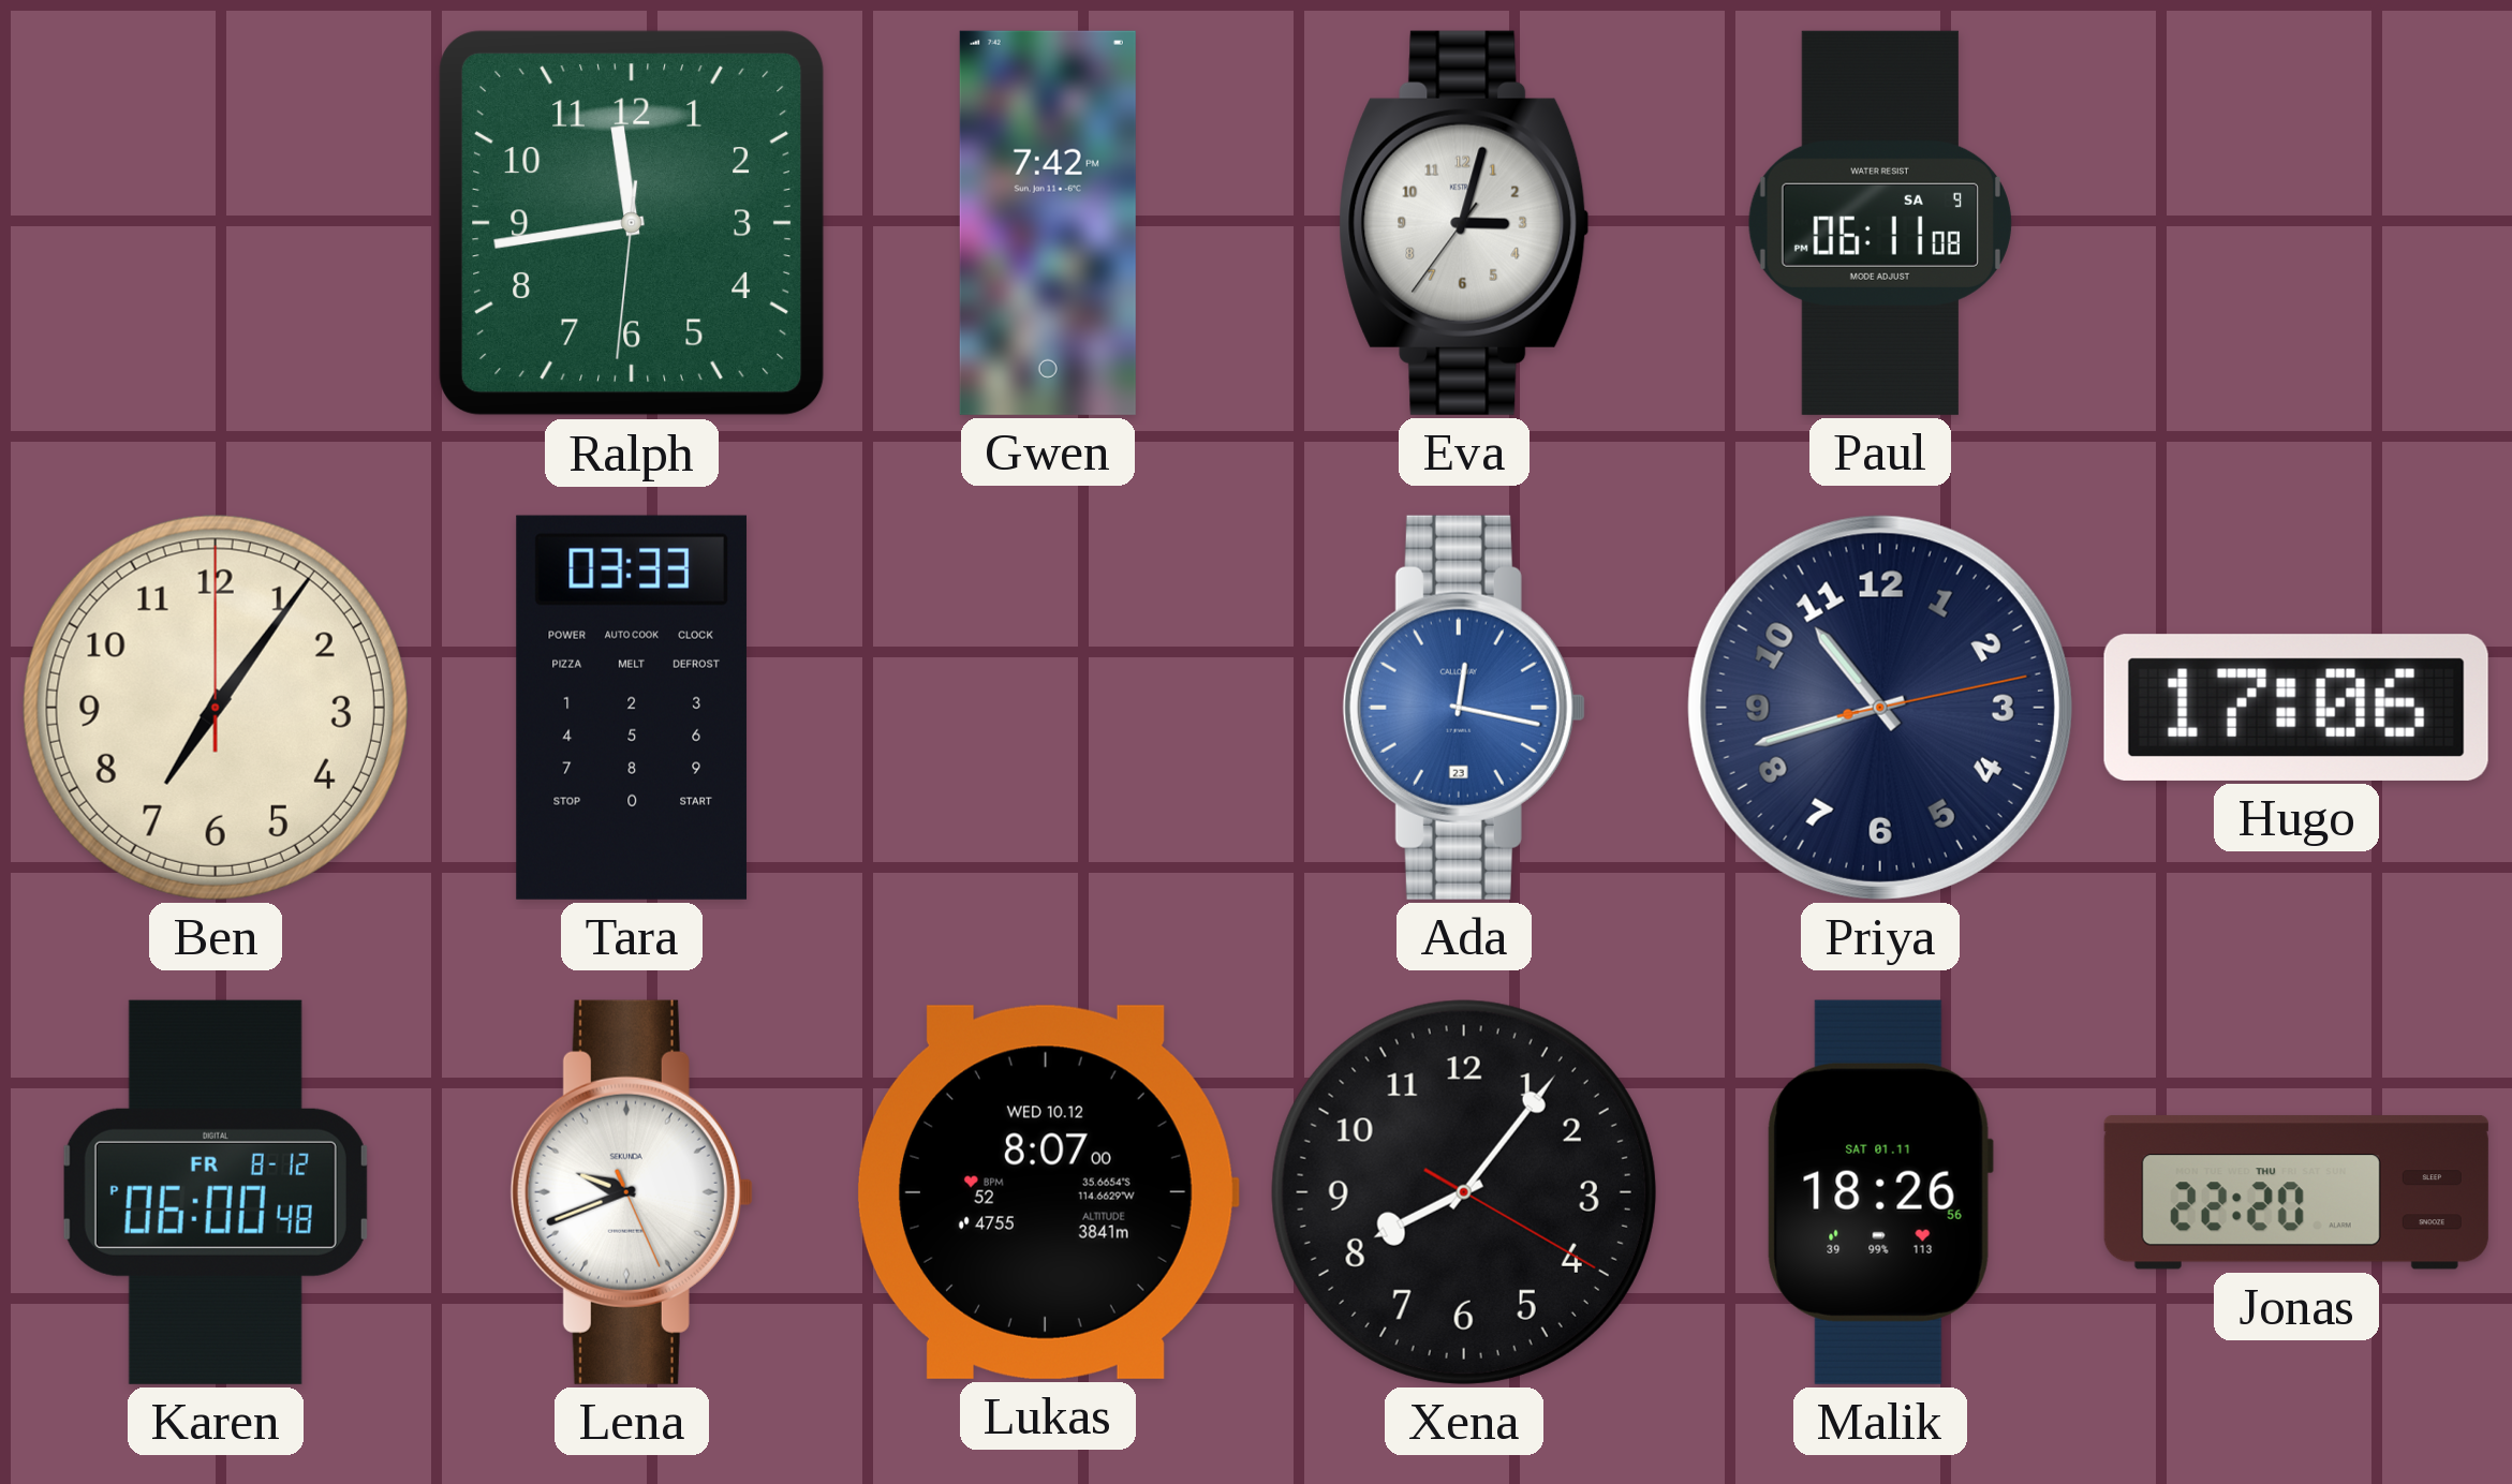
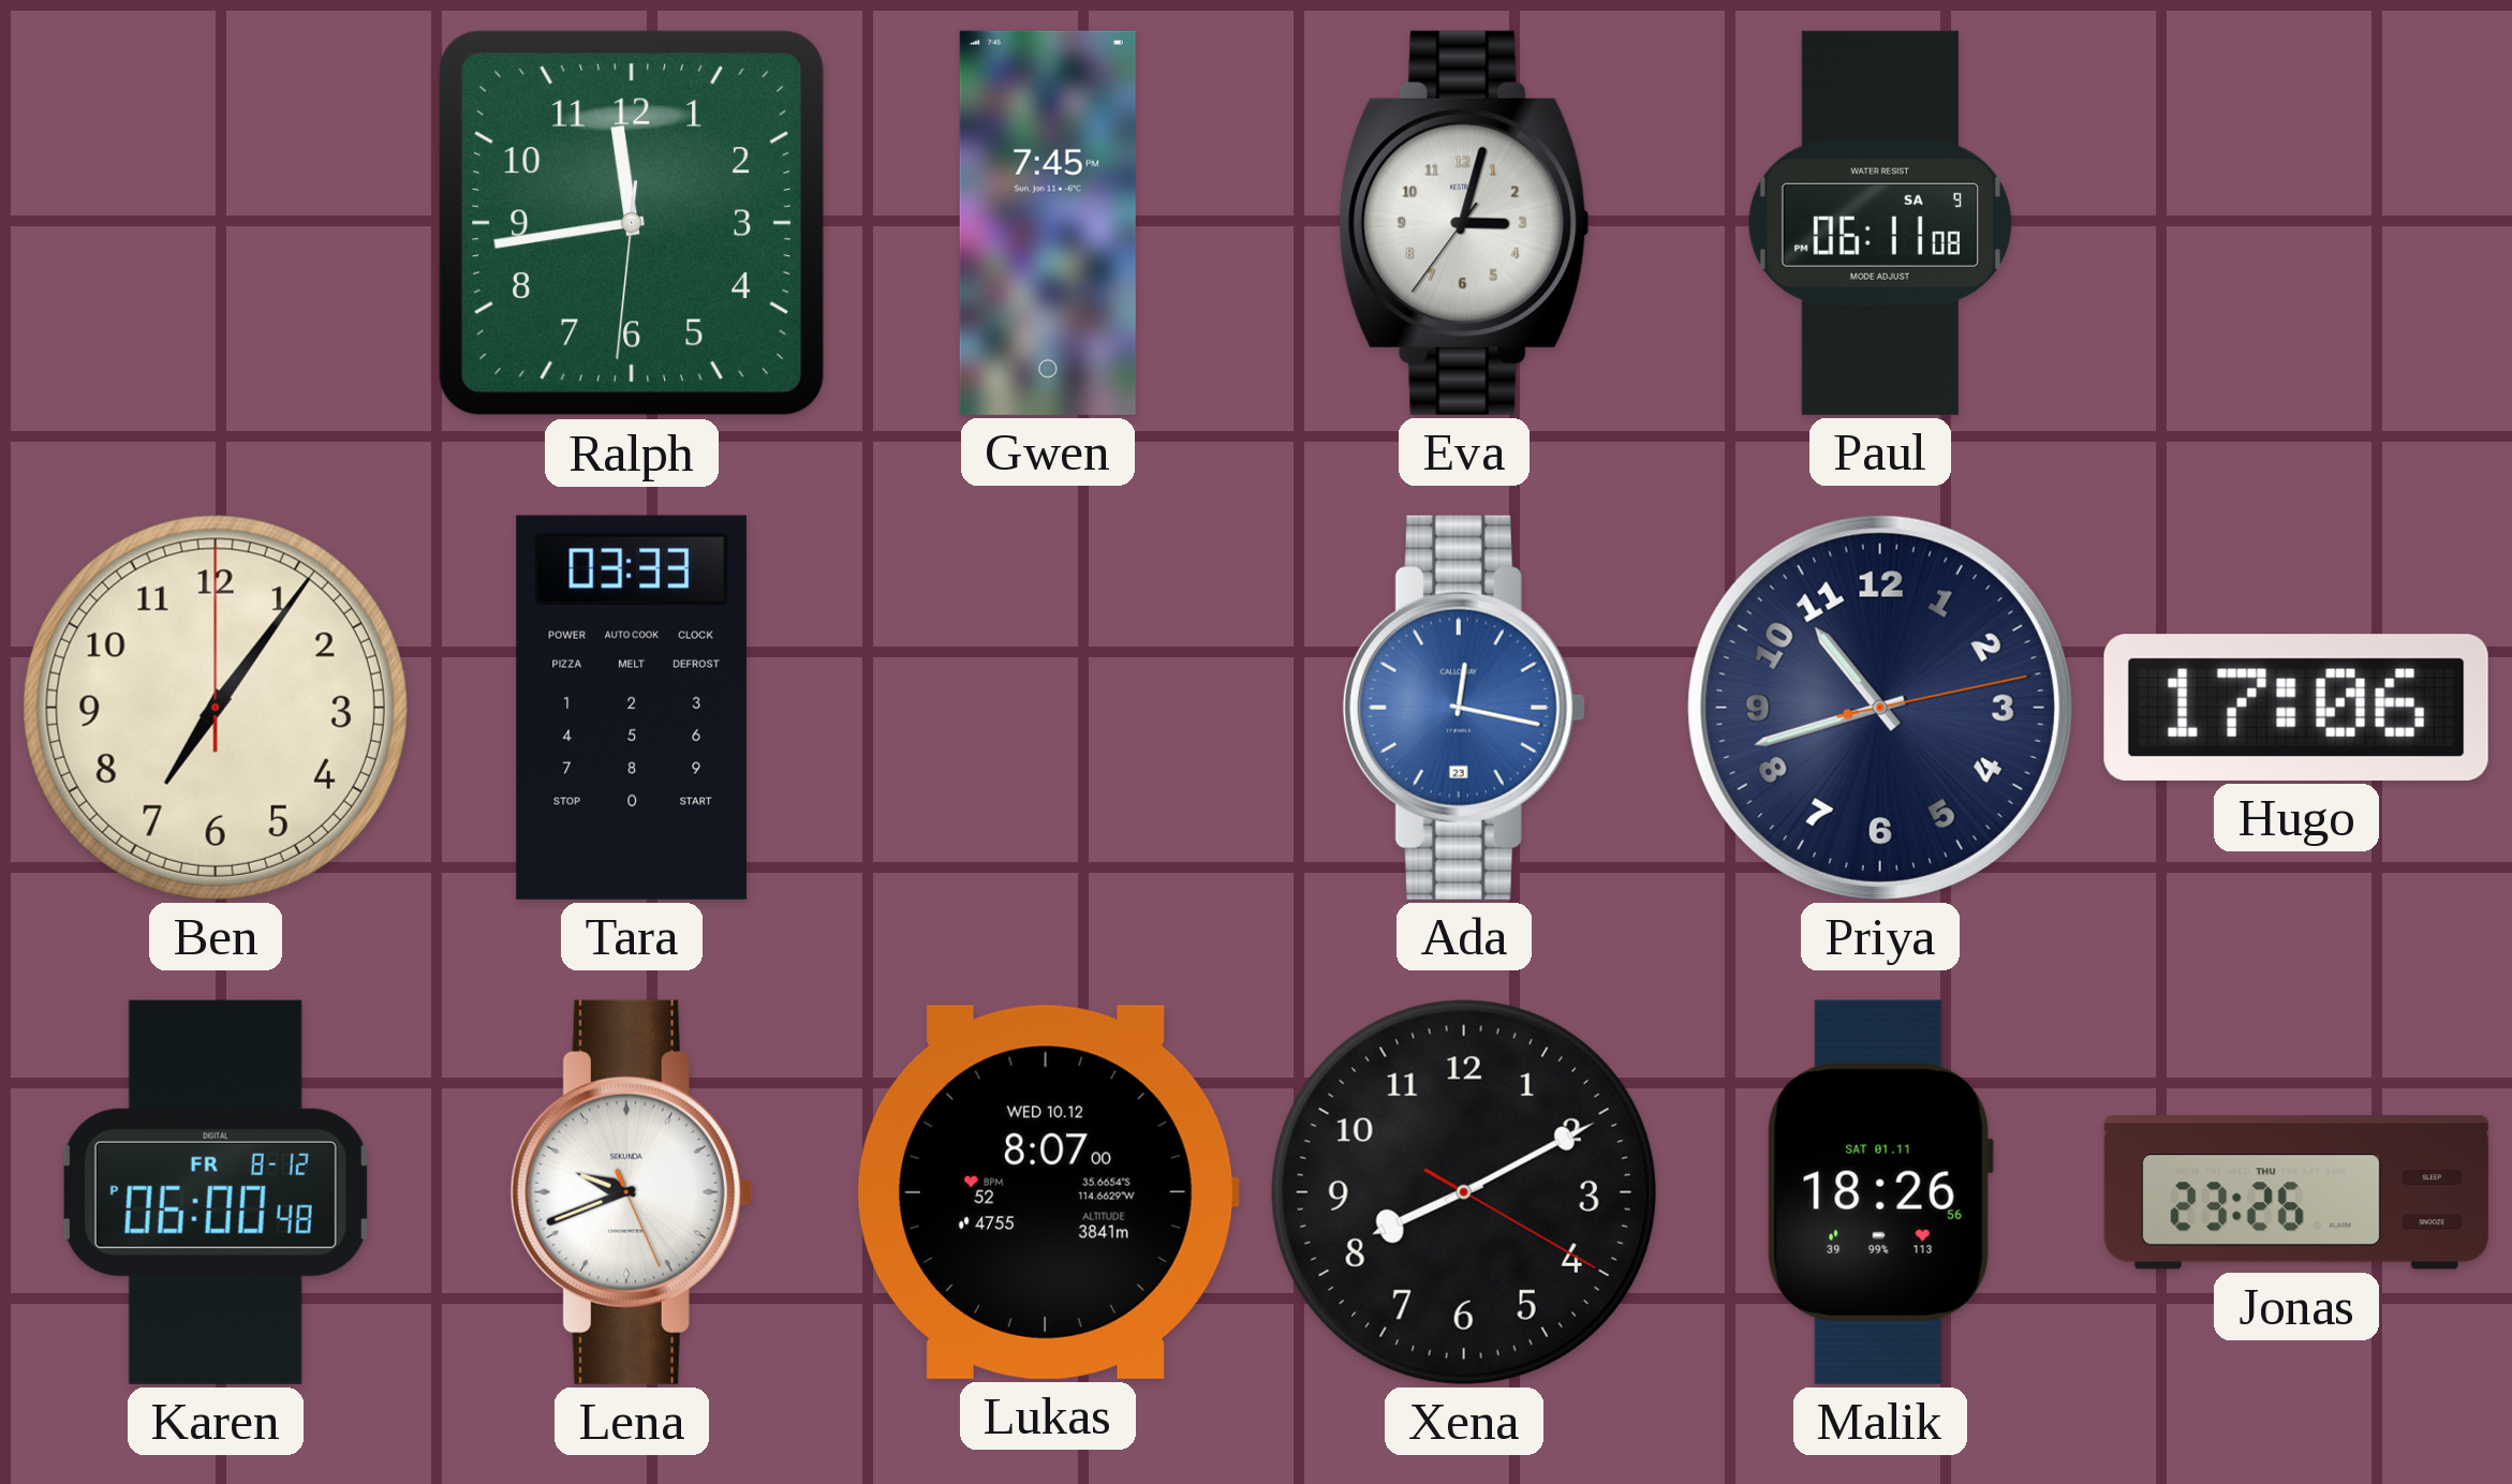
Gwen: 7:42 -> 7:45
Xena: 8:06 -> 8:10
Jonas: 22:20 -> 23:26
